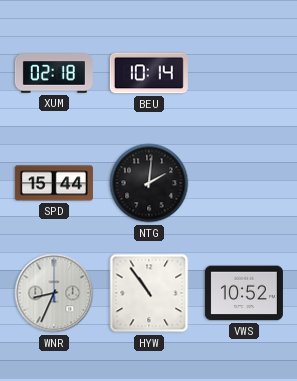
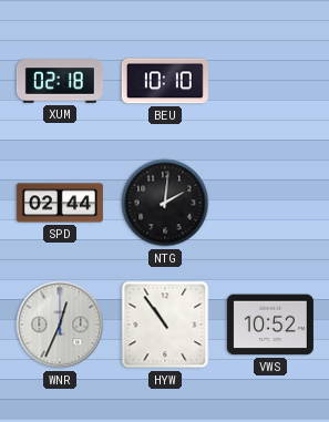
BEU: 10:14 -> 10:10
SPD: 15:44 -> 02:44
WNR: 8:34 -> 12:34
